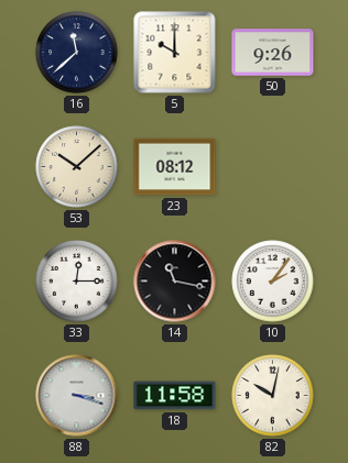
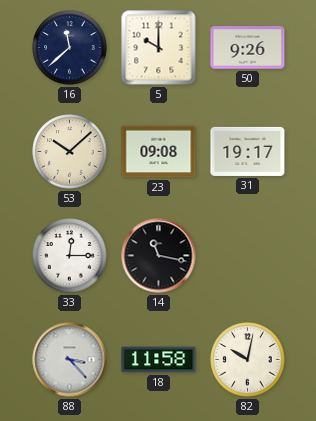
23: 08:12 -> 09:08
31: none -> 19:17
10: 2:06 -> none
88: 3:18 -> 3:23
